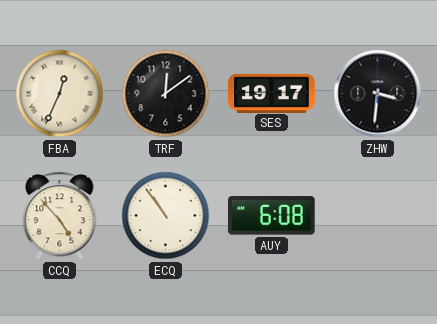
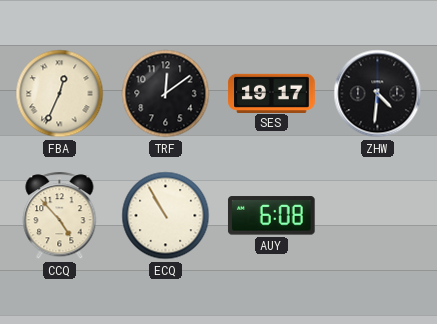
ZHW: 3:31 -> 4:31
ECQ: 10:54 -> 10:55
